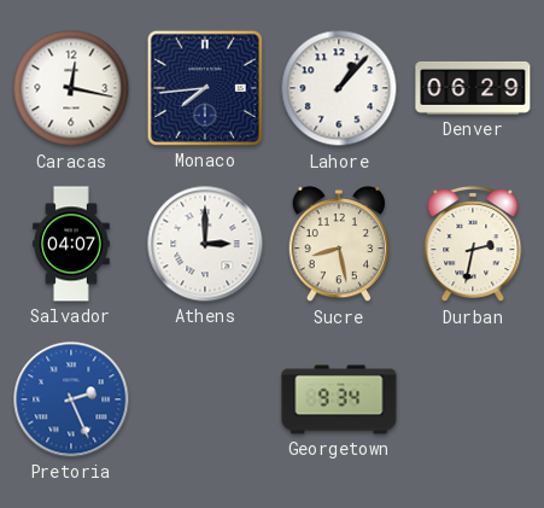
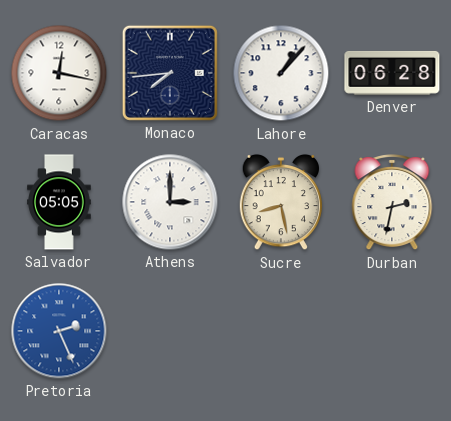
Denver: 06:29 -> 06:28
Salvador: 04:07 -> 05:05
Georgetown: 9:34 -> none
